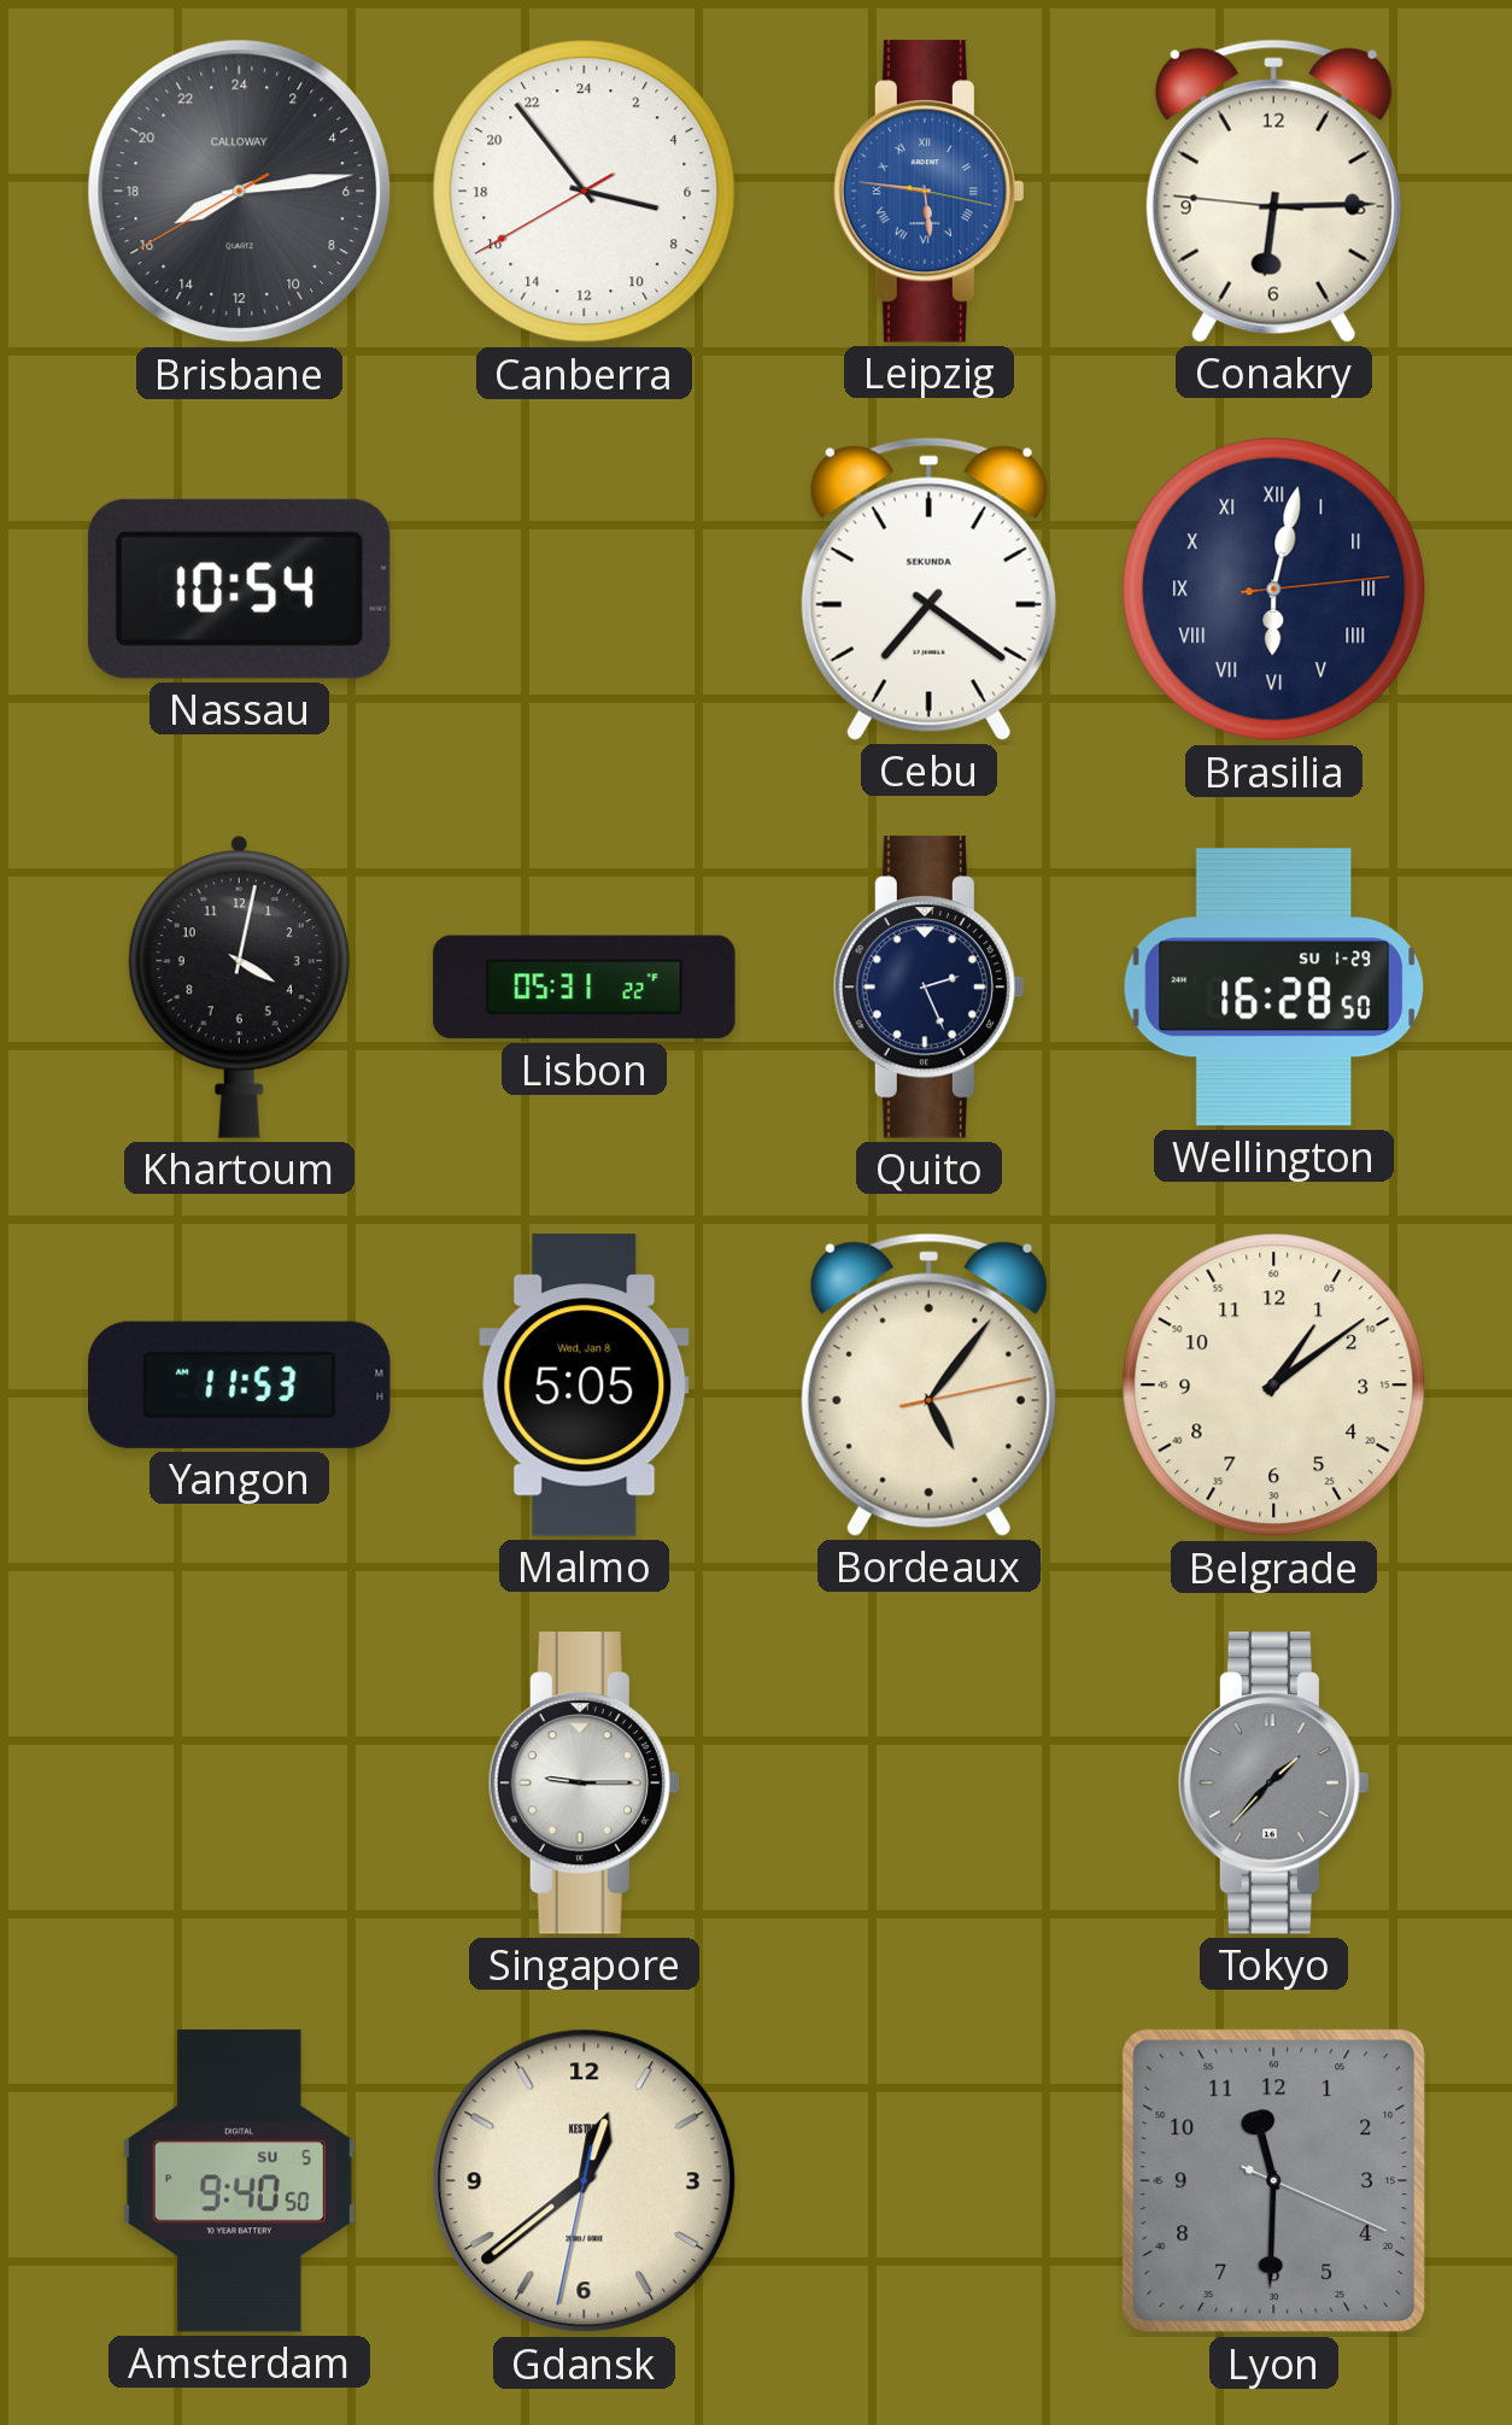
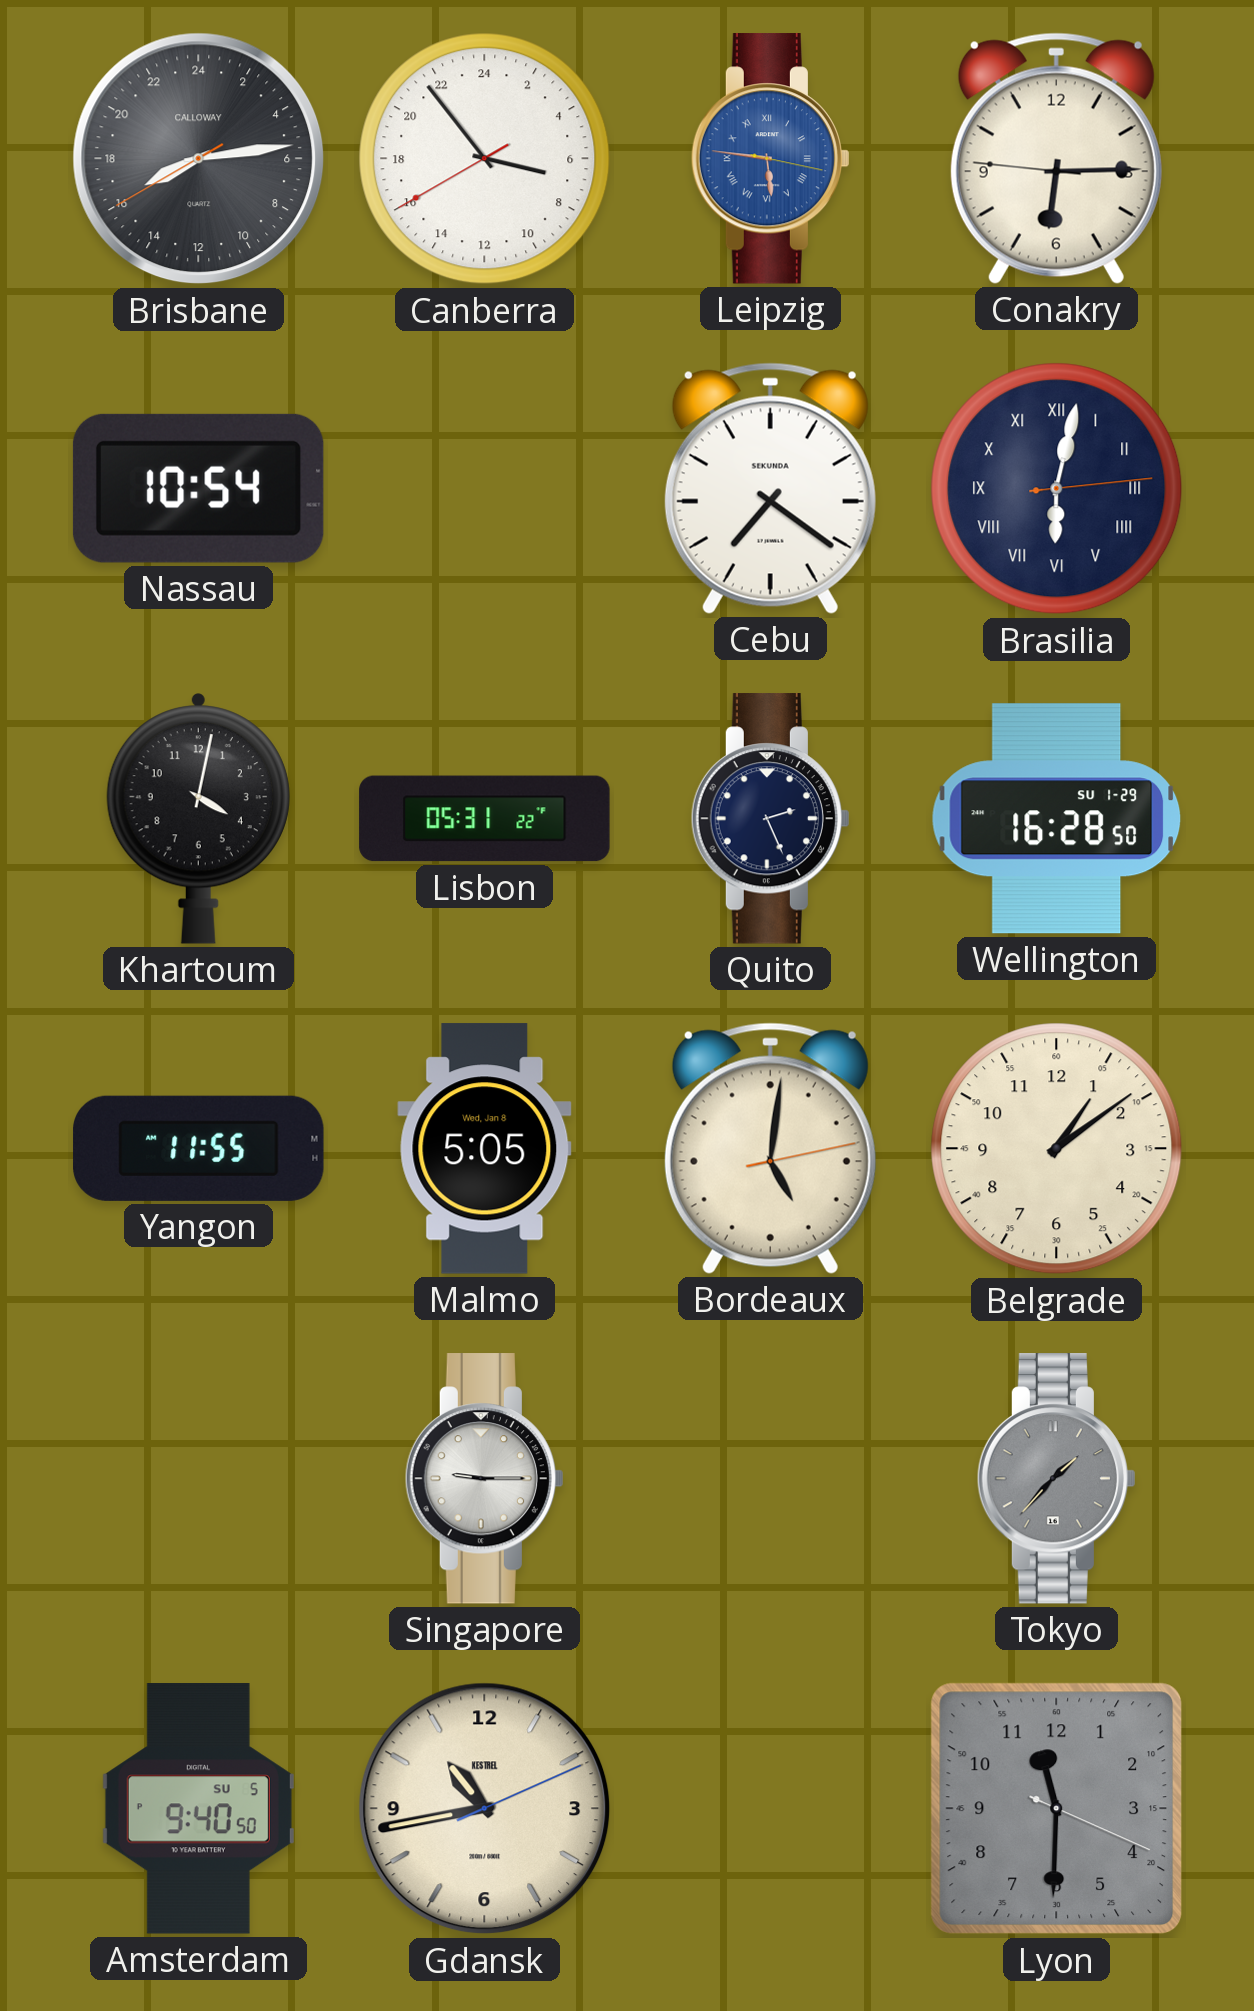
Yangon: 11:53 -> 11:55
Bordeaux: 5:06 -> 5:01
Gdansk: 12:38 -> 10:43
